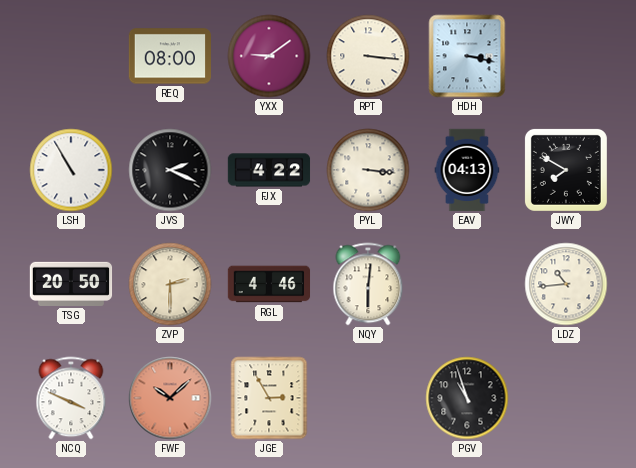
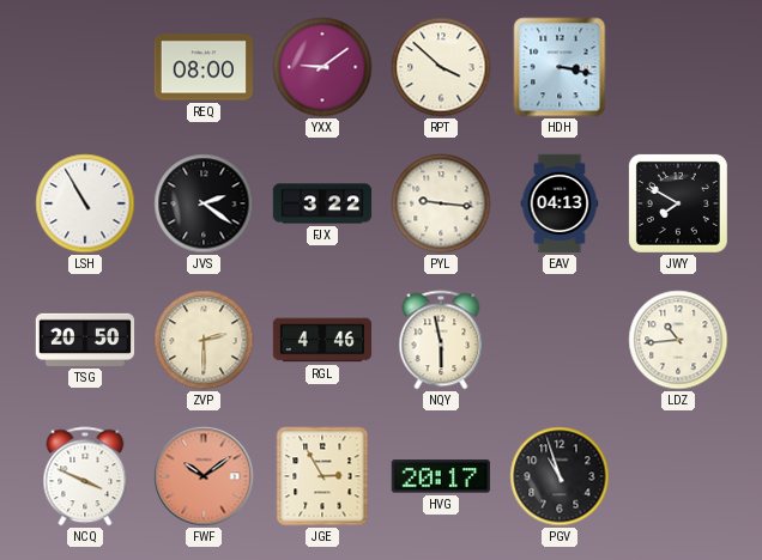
RPT: 3:16 -> 3:52
JVS: 2:19 -> 2:21
FJX: 4:22 -> 3:22
PYL: 3:16 -> 9:16
NQY: 6:01 -> 5:58
FWF: 10:08 -> 10:09
HVG: none -> 20:17
